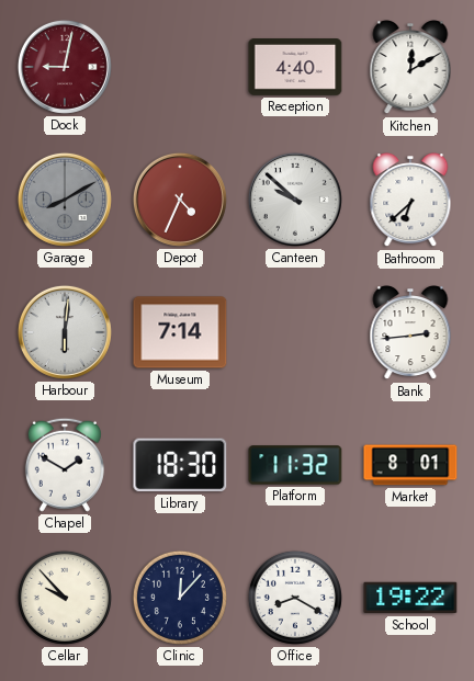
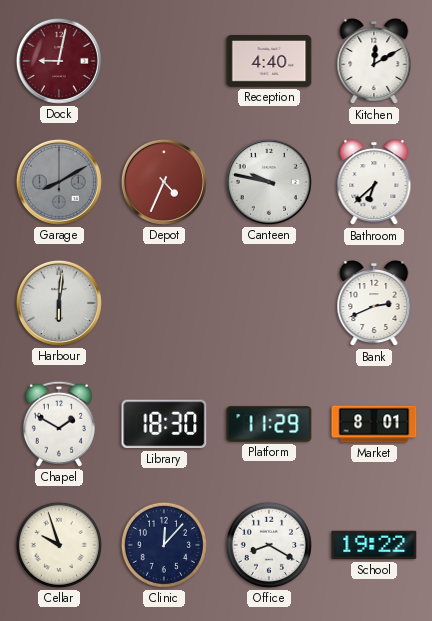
Canteen: 9:52 -> 9:47
Museum: 7:14 -> none
Bank: 2:44 -> 2:41
Platform: 11:32 -> 11:29
Cellar: 9:53 -> 9:57
